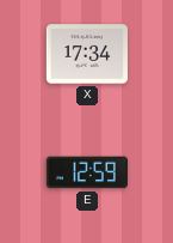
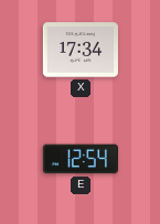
E: 12:59 -> 12:54
